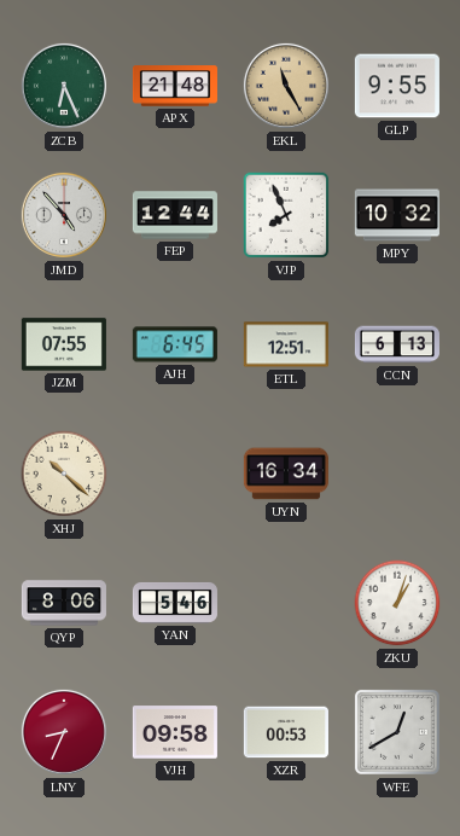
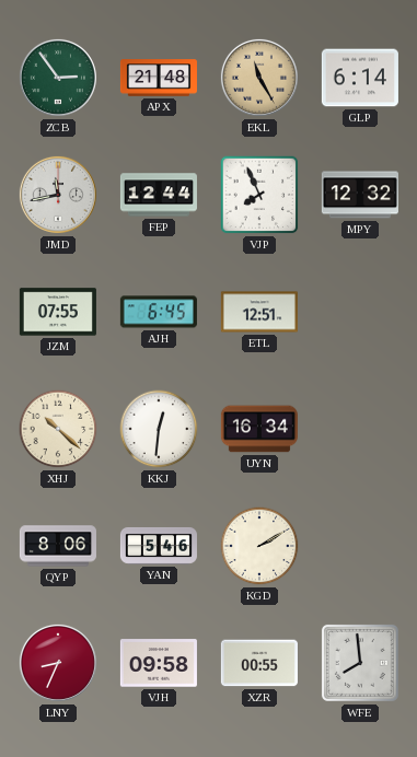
ZCB: 6:26 -> 2:54
GLP: 9:55 -> 6:14
JMD: 4:53 -> 11:43
MPY: 10:32 -> 12:32
CCN: 6:13 -> none
KKJ: none -> 12:31
KGD: none -> 2:10
ZKU: 1:03 -> none
XZR: 00:53 -> 00:55
WFE: 12:40 -> 7:59
